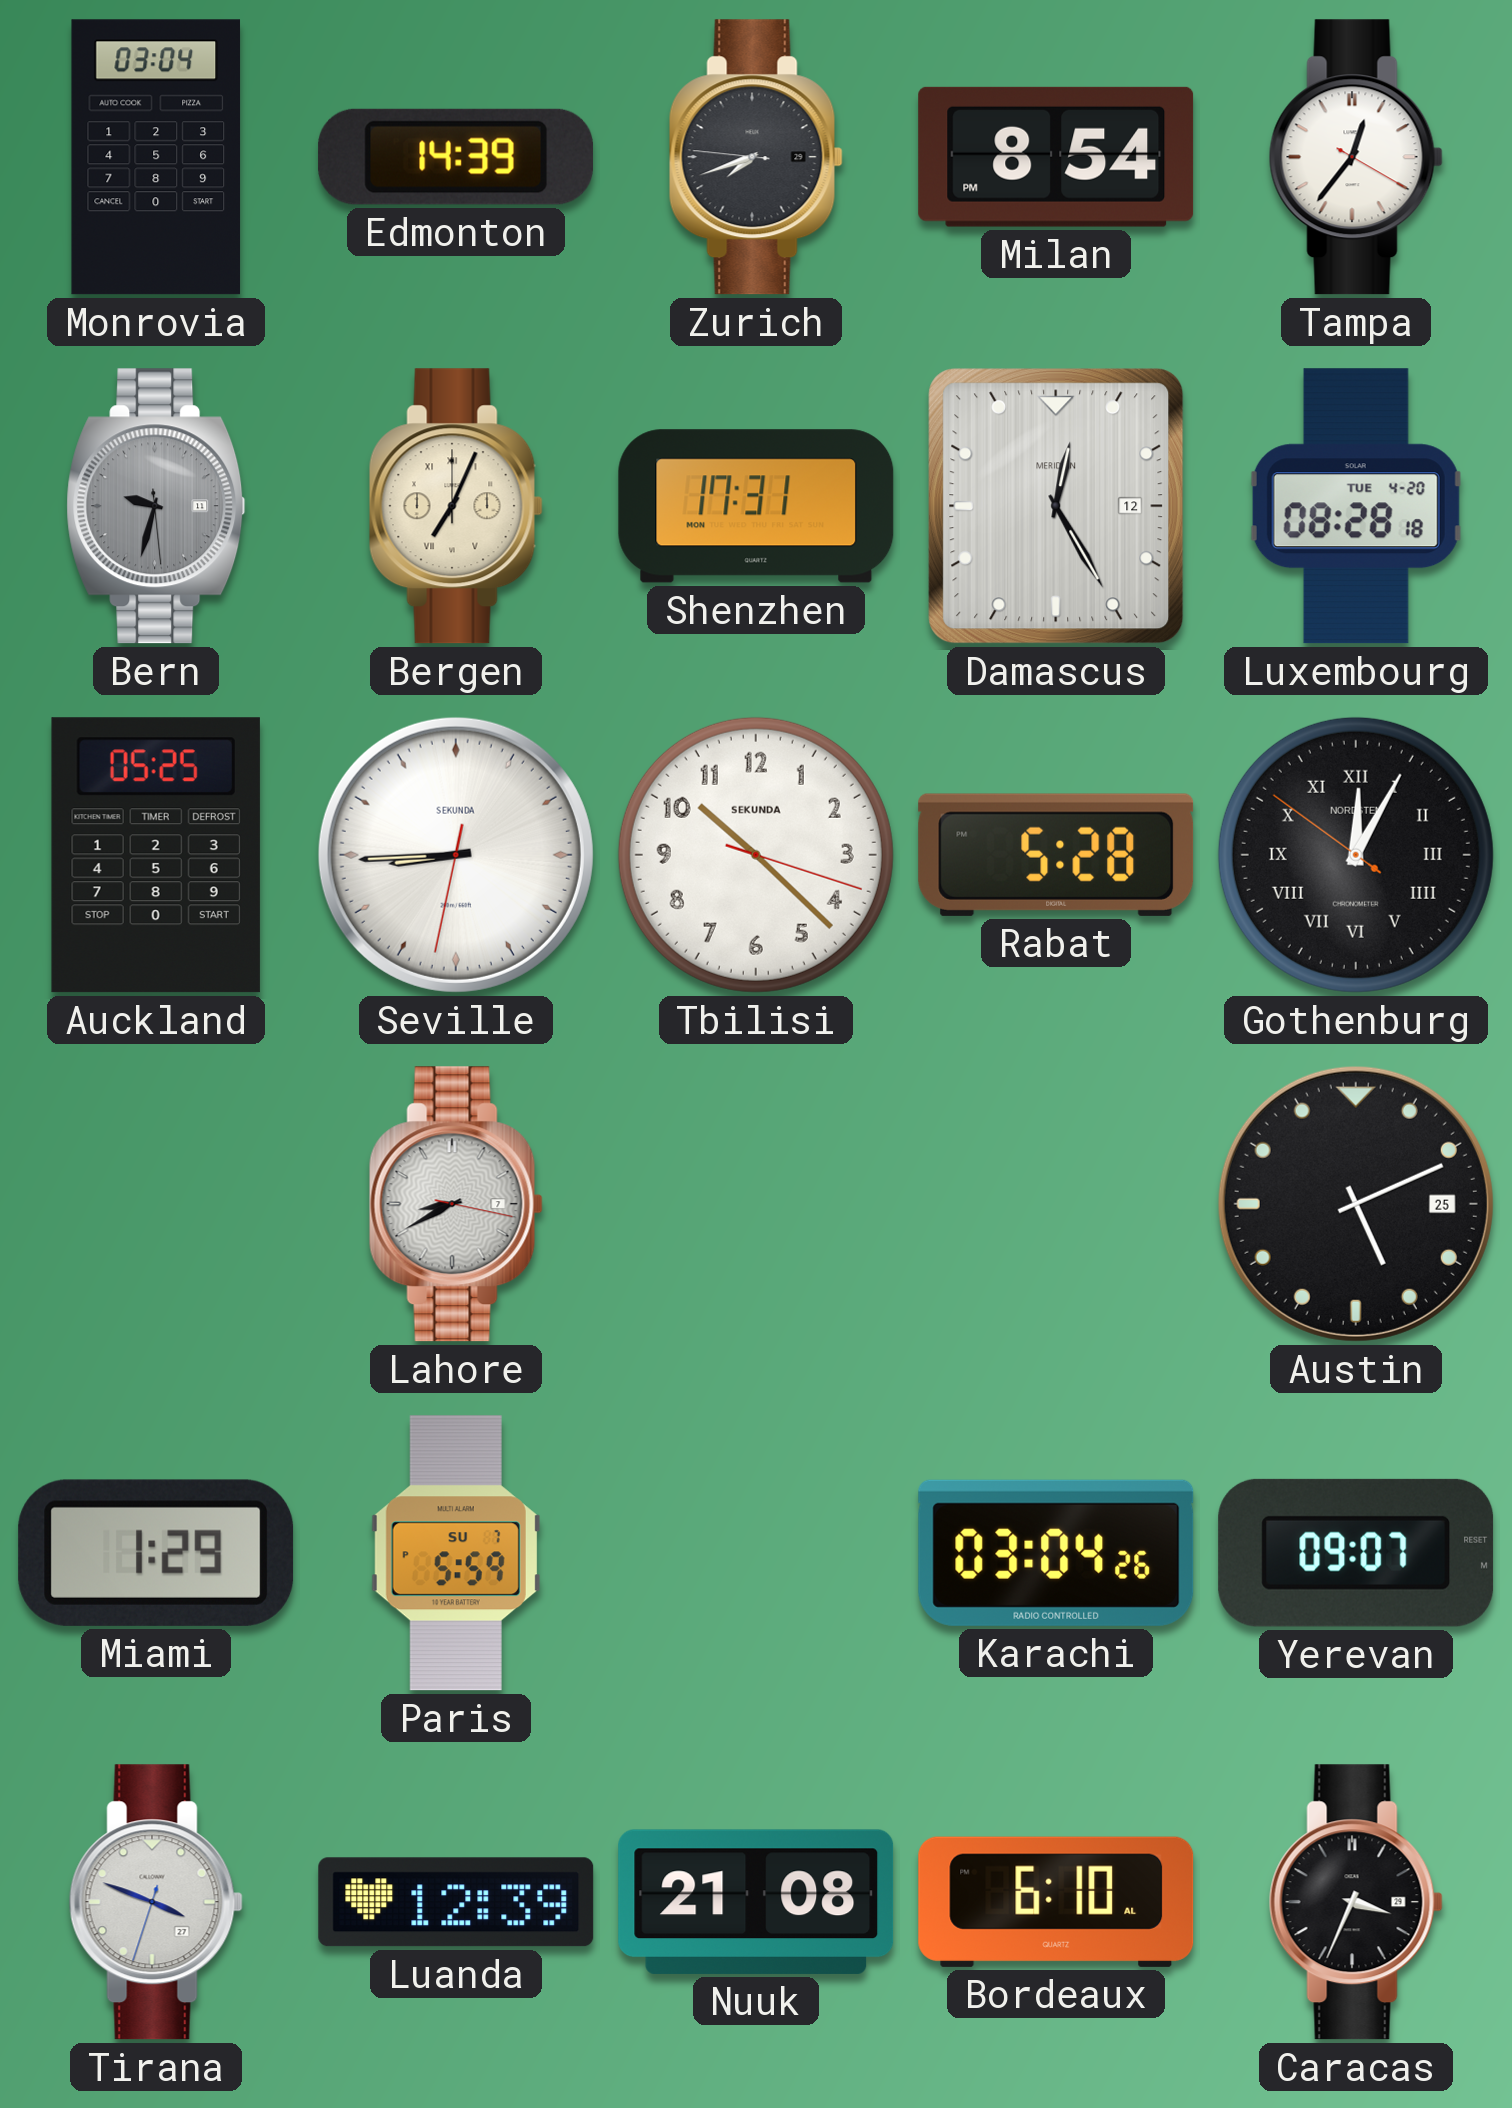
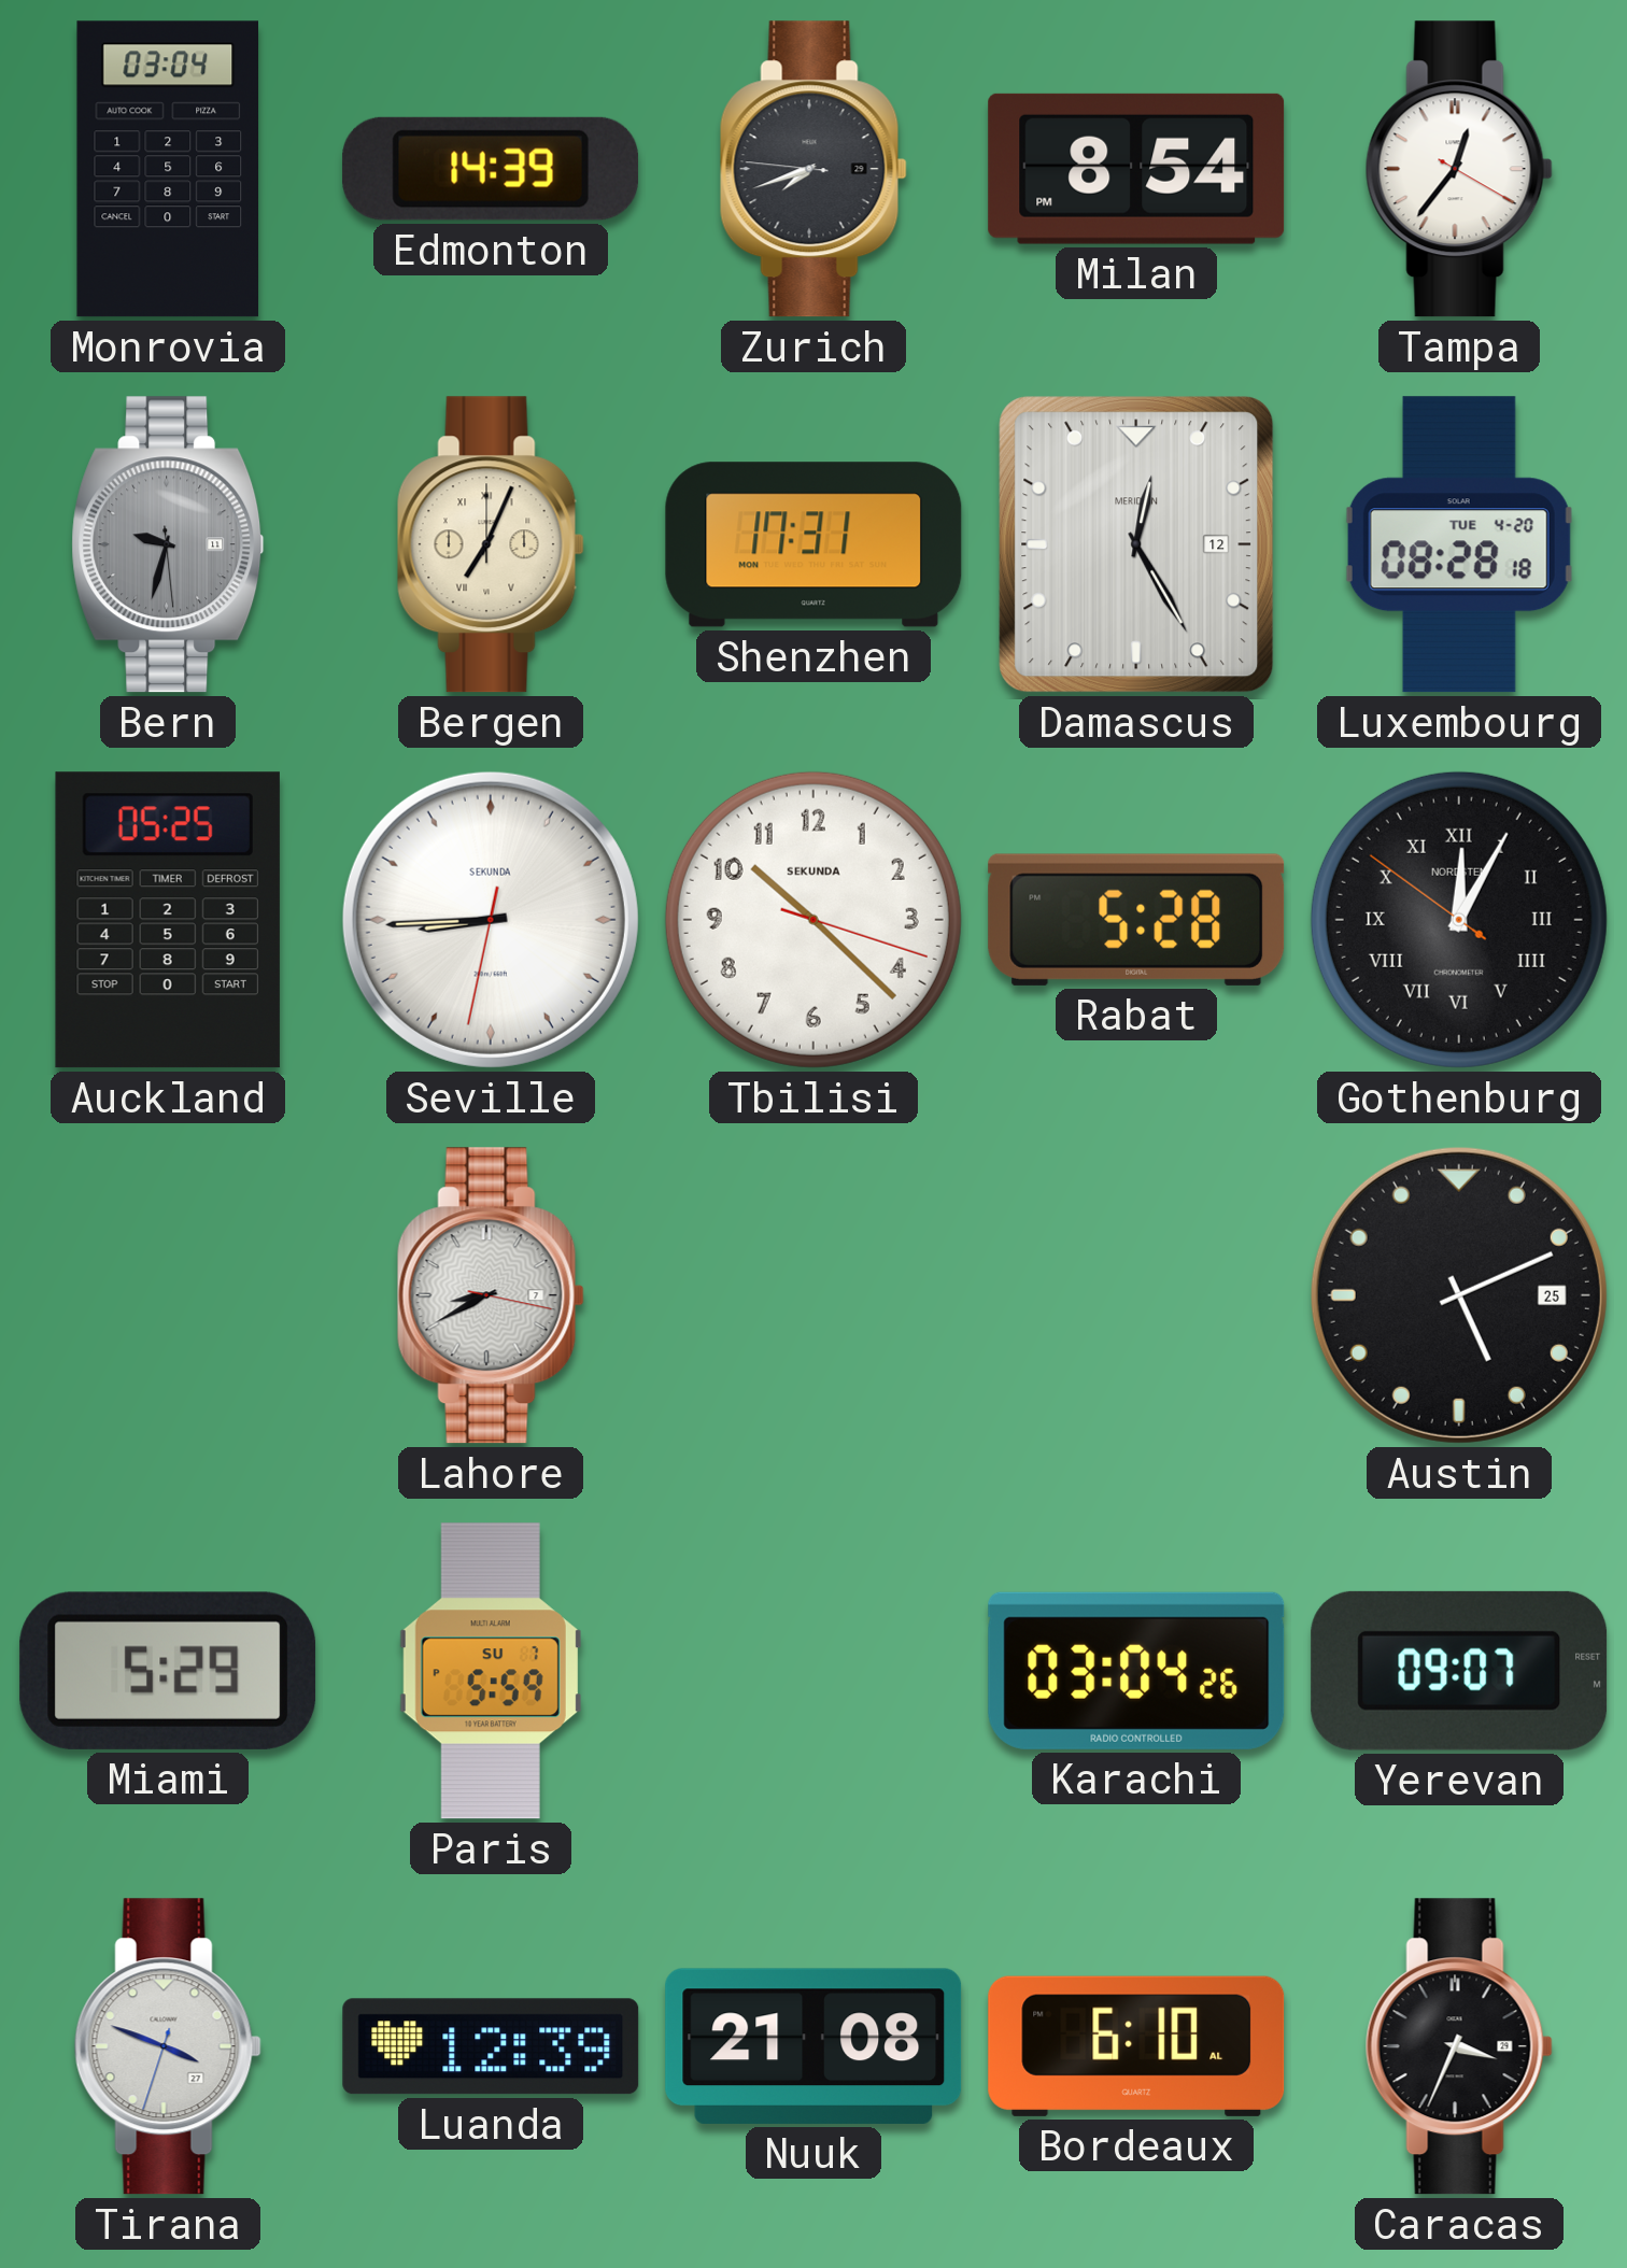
Miami: 1:29 -> 5:29
